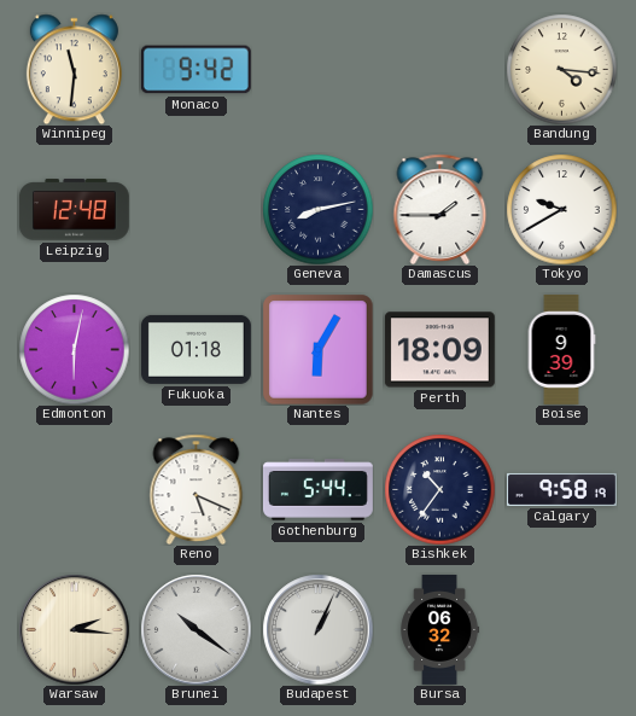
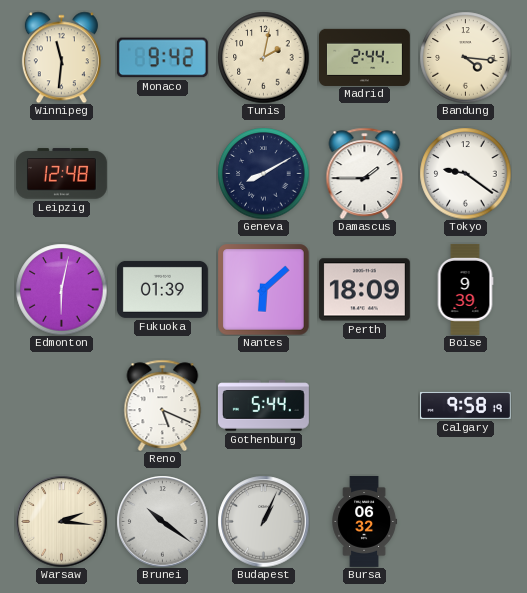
Tunis: none -> 2:02
Madrid: none -> 2:44
Geneva: 8:13 -> 8:10
Tokyo: 9:40 -> 9:21
Fukuoka: 01:18 -> 01:39
Nantes: 6:05 -> 6:08
Bishkek: 10:36 -> none
